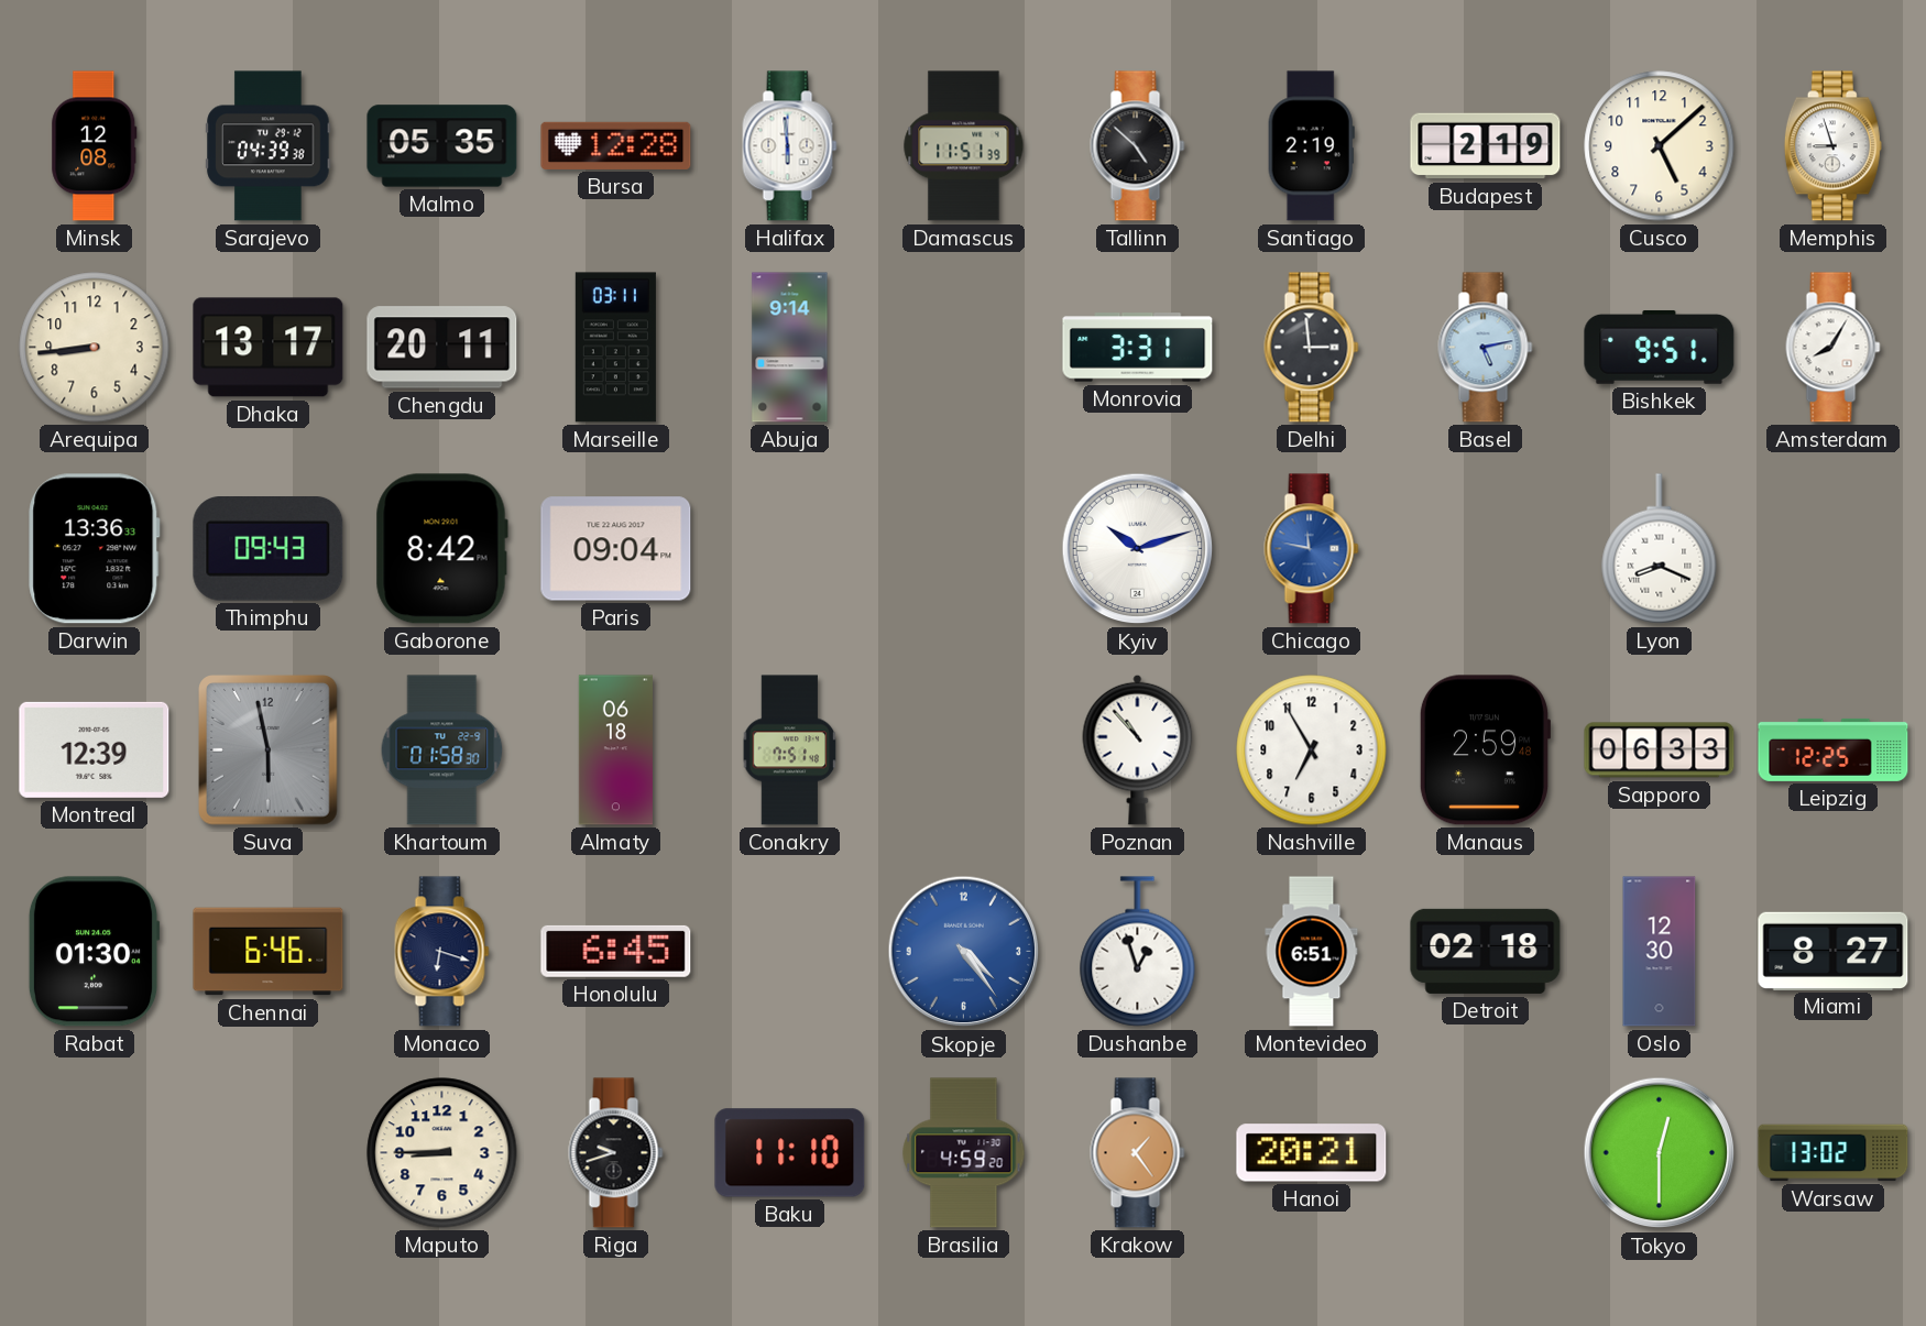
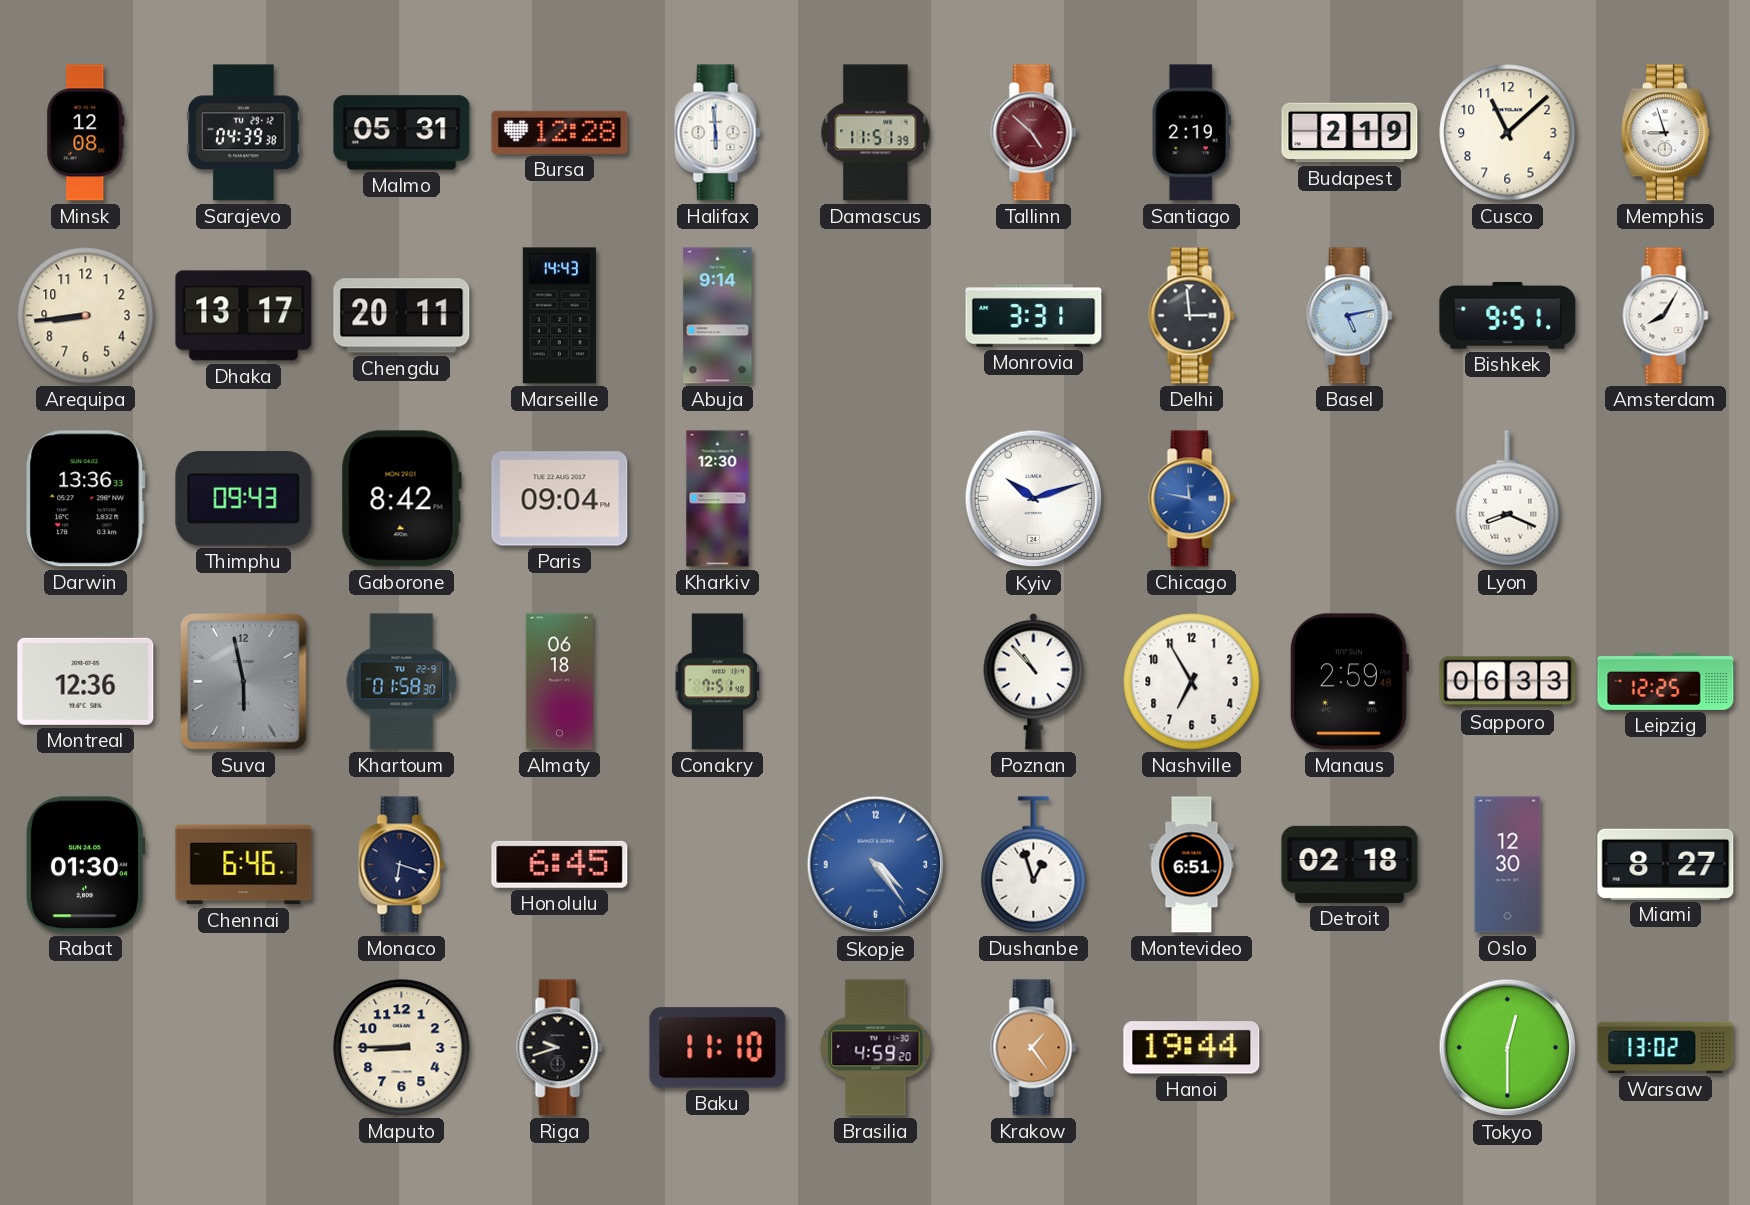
Malmo: 05:35 -> 05:31
Tallinn dial: black -> burgundy
Cusco: 5:08 -> 11:08
Marseille: 03:11 -> 14:43
Kharkiv: none -> 12:30
Montreal: 12:39 -> 12:36
Hanoi: 20:21 -> 19:44
